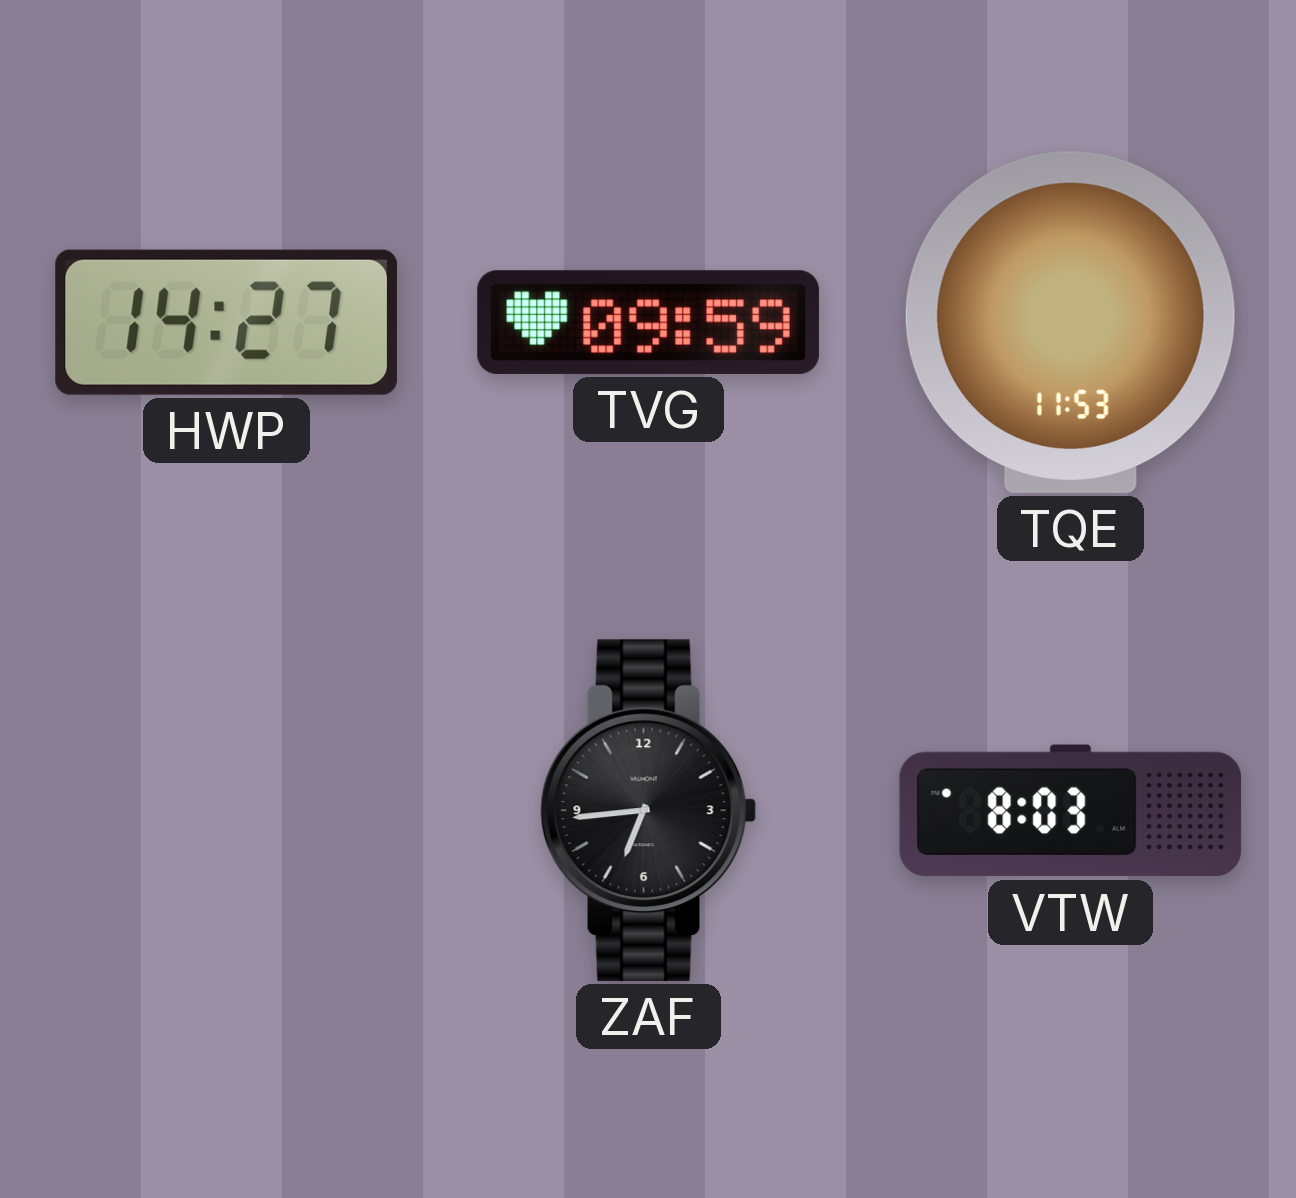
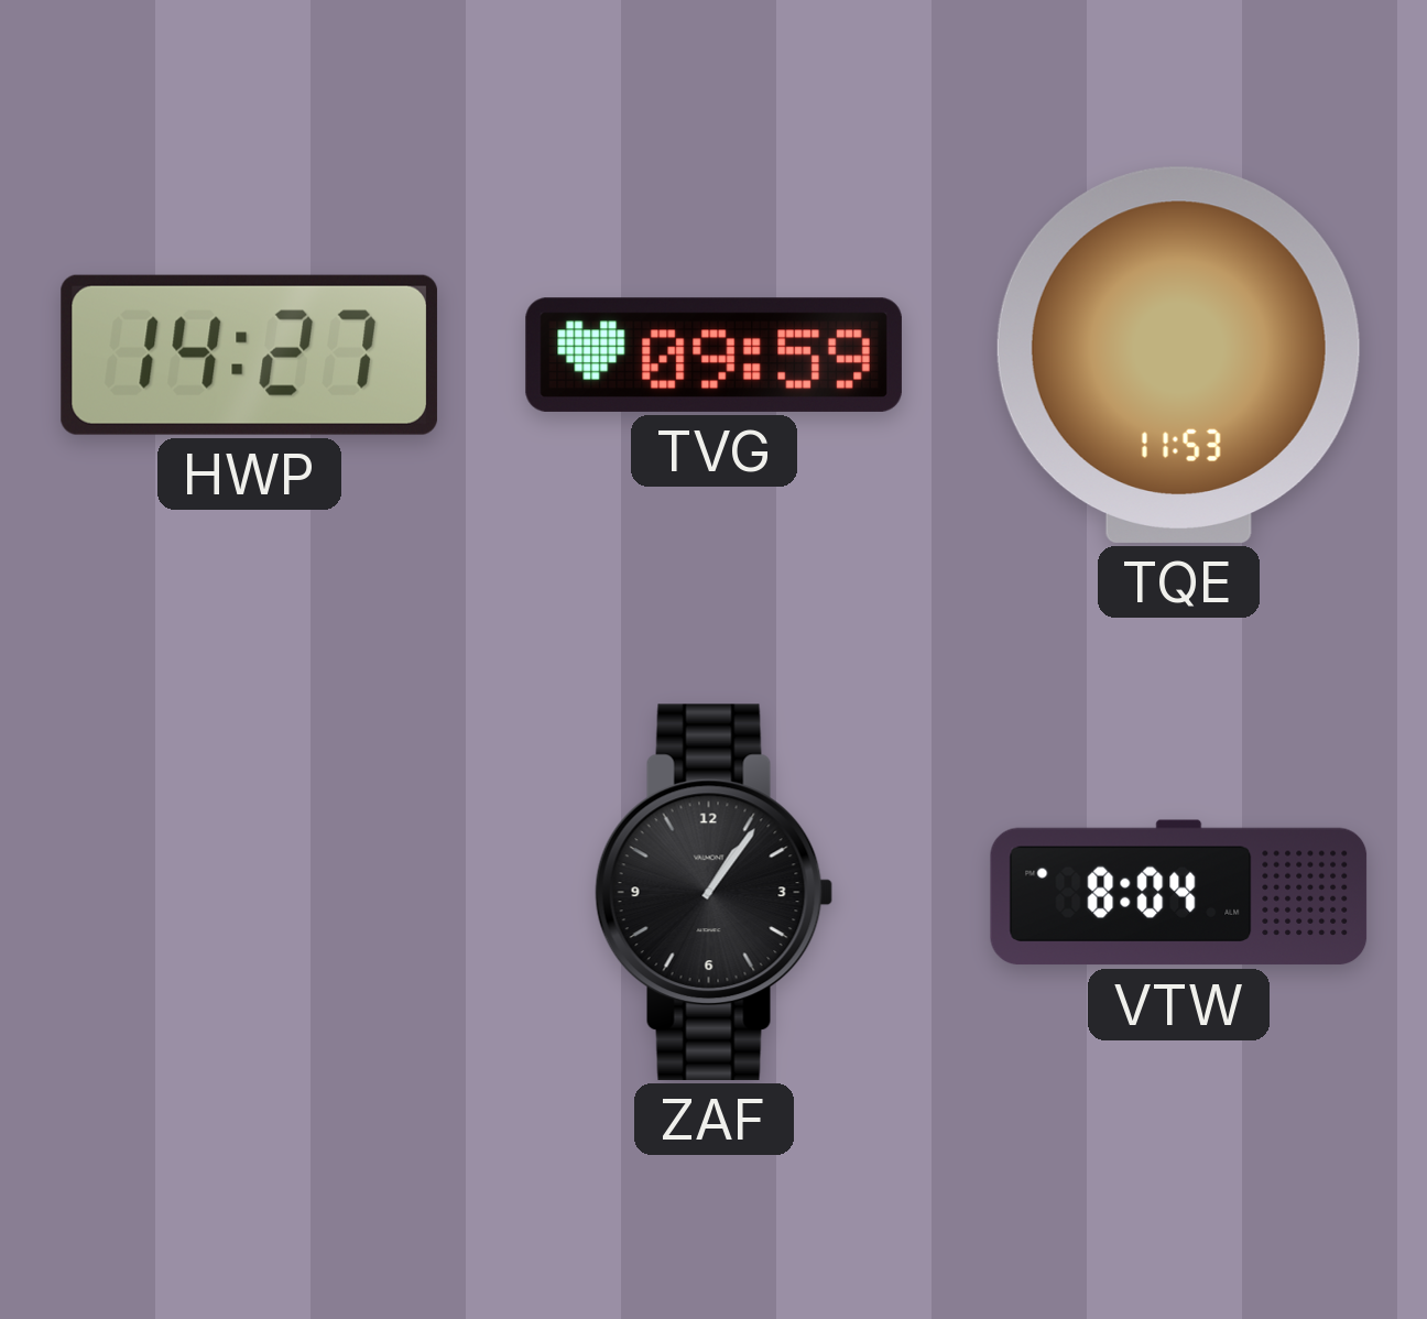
ZAF: 6:44 -> 1:06
VTW: 8:03 -> 8:04
